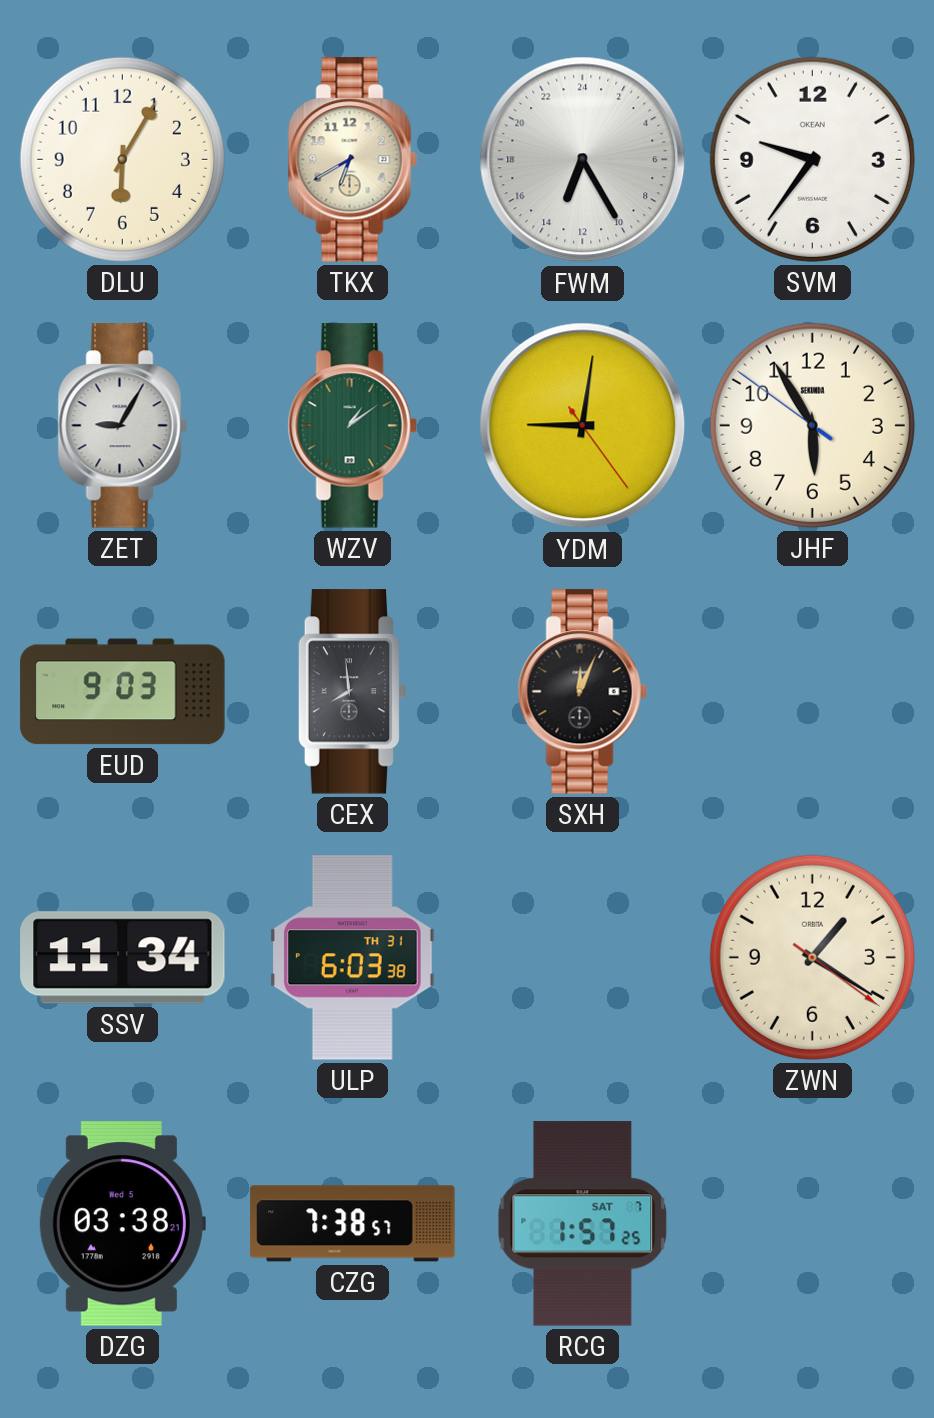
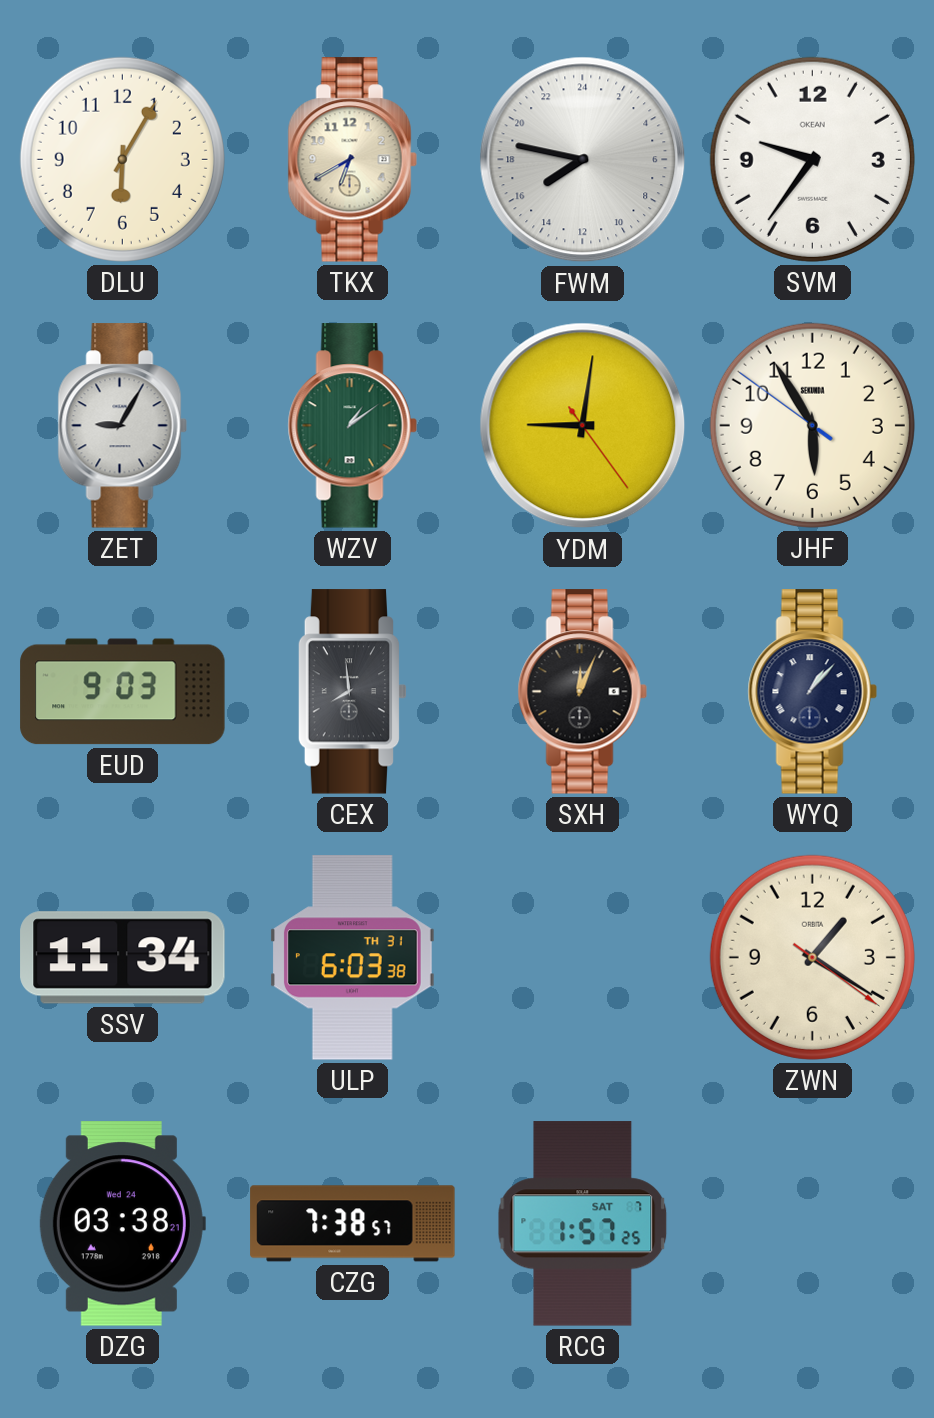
FWM: 13:25 -> 15:47
WYQ: none -> 1:07
DZG date: Wed 5 -> Wed 24
